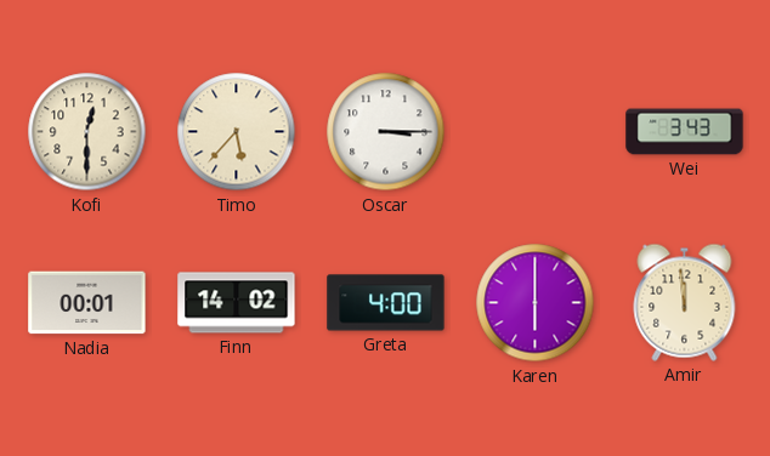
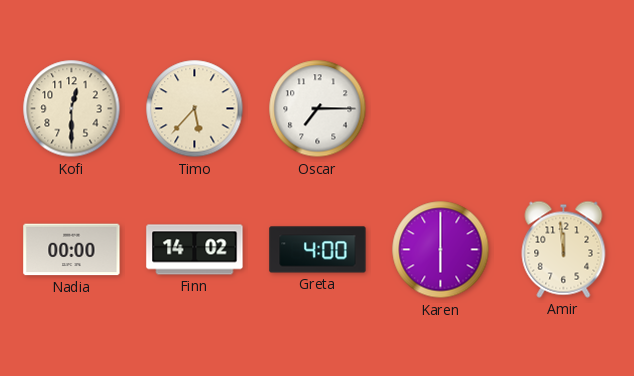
Oscar: 3:15 -> 7:15
Wei: 3:43 -> none
Nadia: 00:01 -> 00:00
